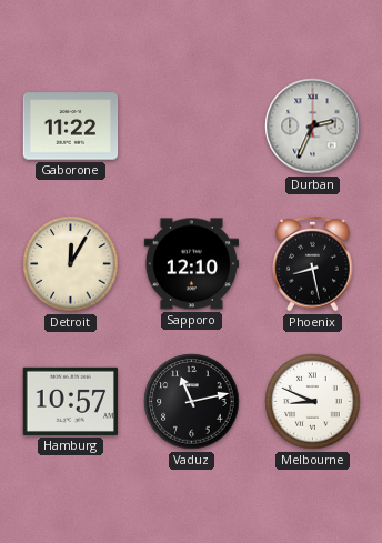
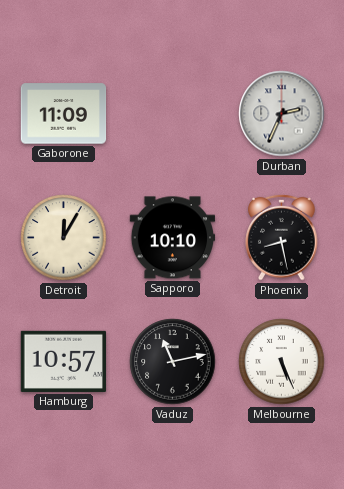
Gaborone: 11:22 -> 11:09
Sapporo: 12:10 -> 10:10
Melbourne: 8:49 -> 5:26
